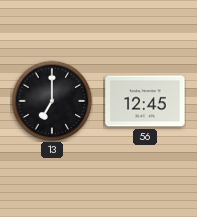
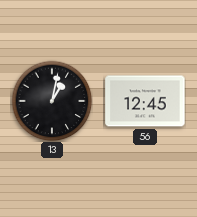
13: 7:00 -> 1:02
